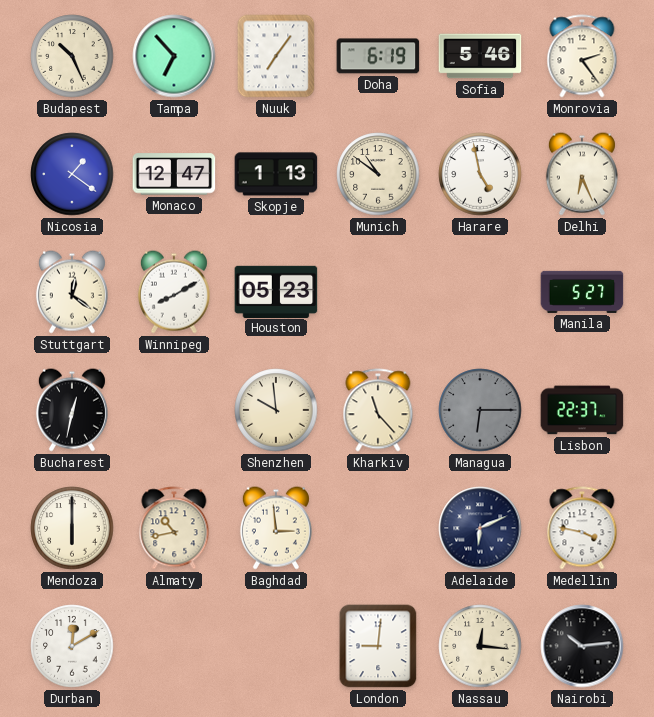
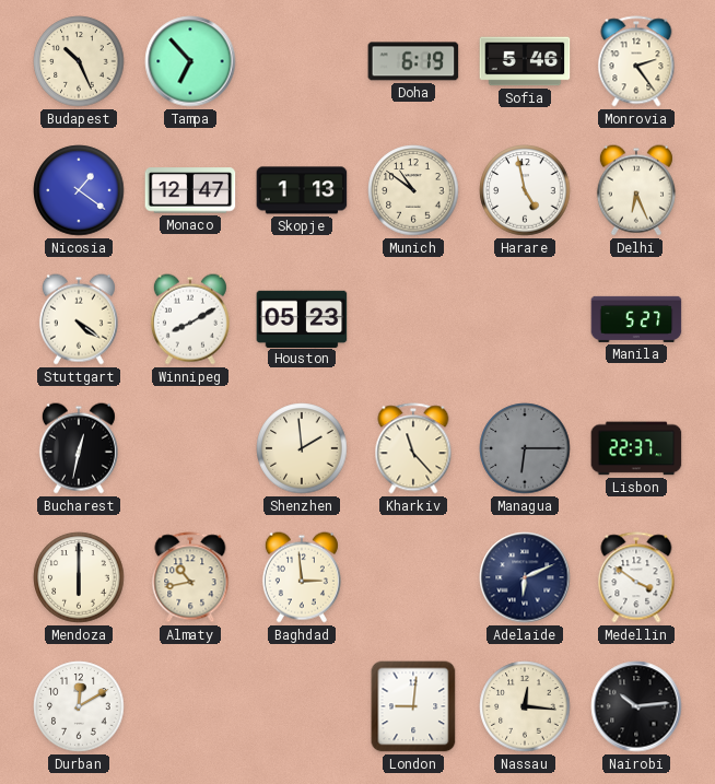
Nuuk: 7:06 -> none
Stuttgart: 12:21 -> 4:21
Shenzhen: 9:59 -> 1:59
Medellin: 3:47 -> 3:51
